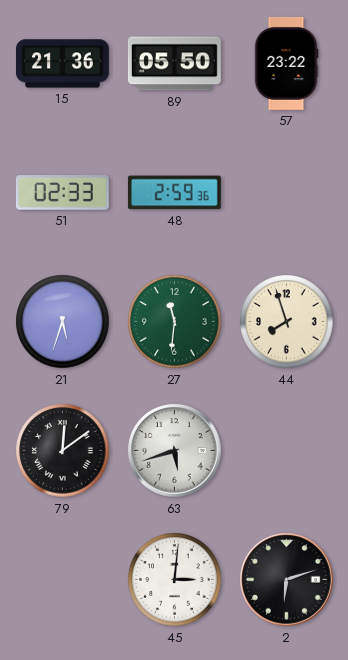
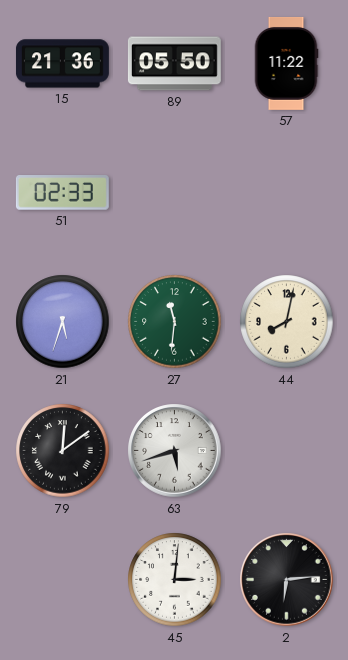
57: 23:22 -> 11:22
48: 2:59 -> none
44: 7:57 -> 8:02
2: 6:12 -> 6:14
